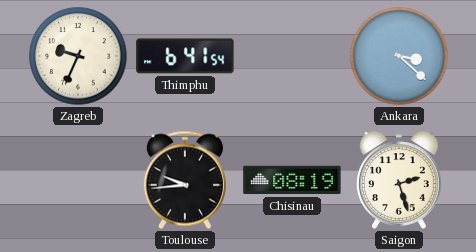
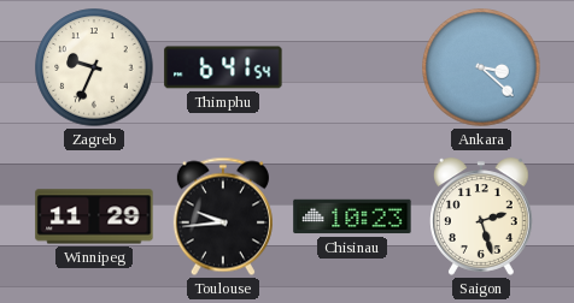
Winnipeg: none -> 11:29
Chisinau: 08:19 -> 10:23
